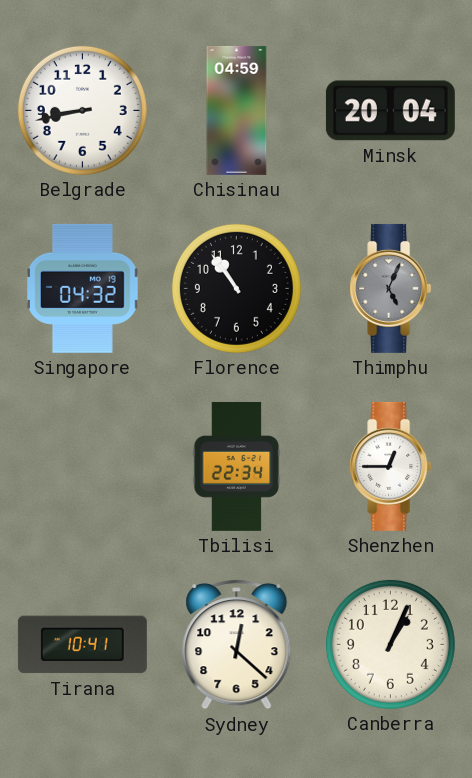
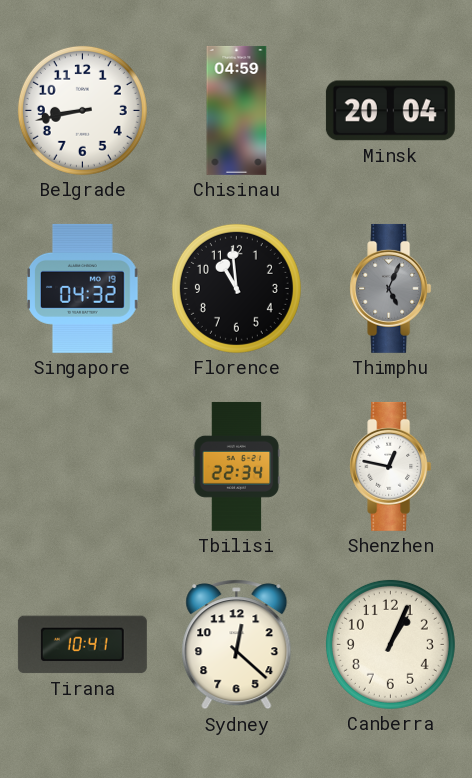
Florence: 10:54 -> 10:59
Shenzhen: 12:45 -> 12:47
